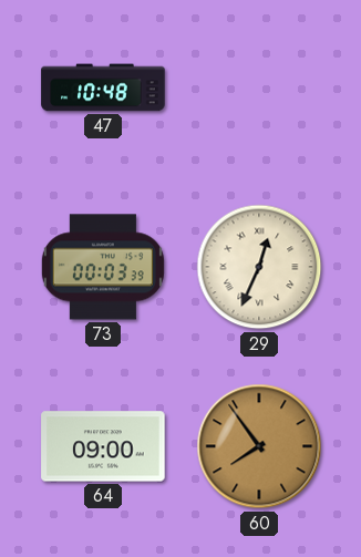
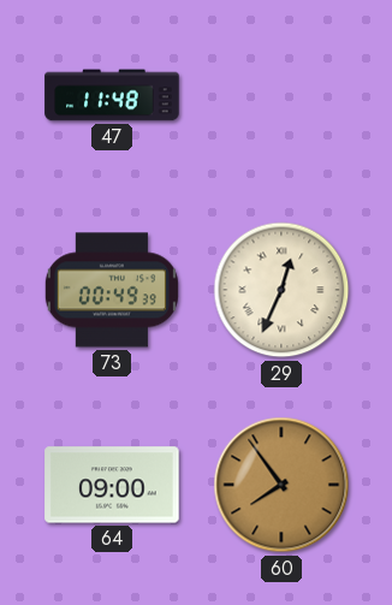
47: 10:48 -> 11:48
73: 00:03 -> 00:49
